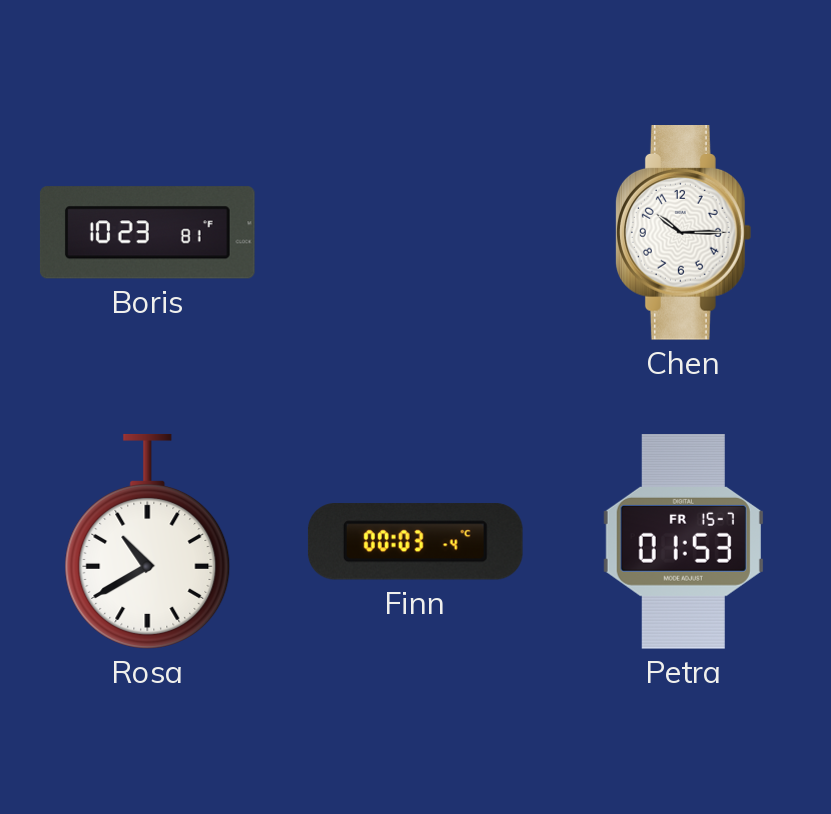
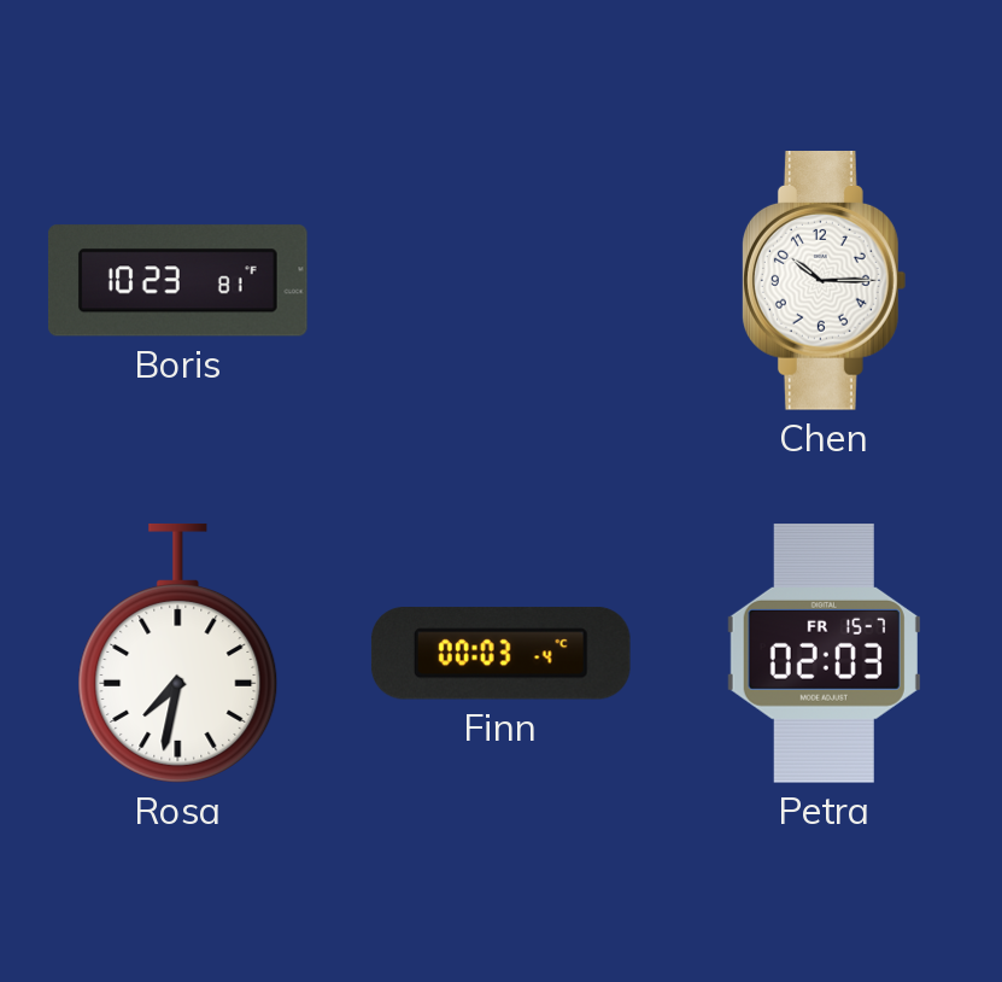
Rosa: 10:40 -> 7:32
Petra: 01:53 -> 02:03
